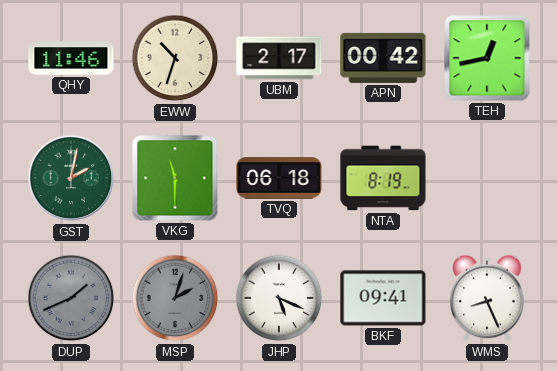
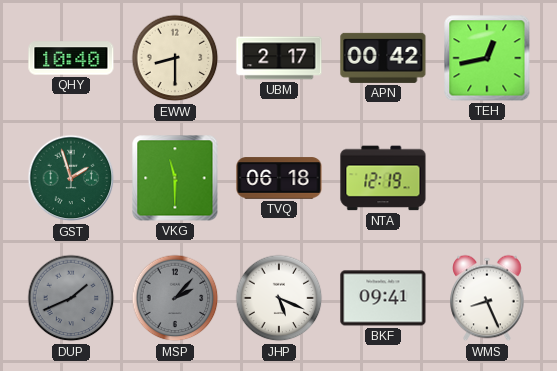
QHY: 11:46 -> 10:40
EWW: 10:33 -> 8:30
GST: 2:02 -> 1:57
NTA: 8:19 -> 12:19
MSP: 2:03 -> 2:07
